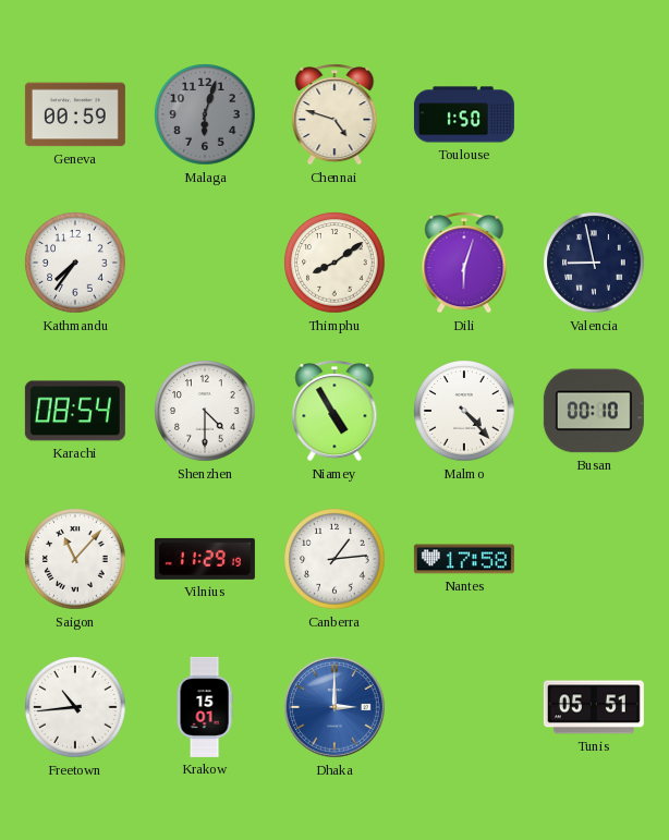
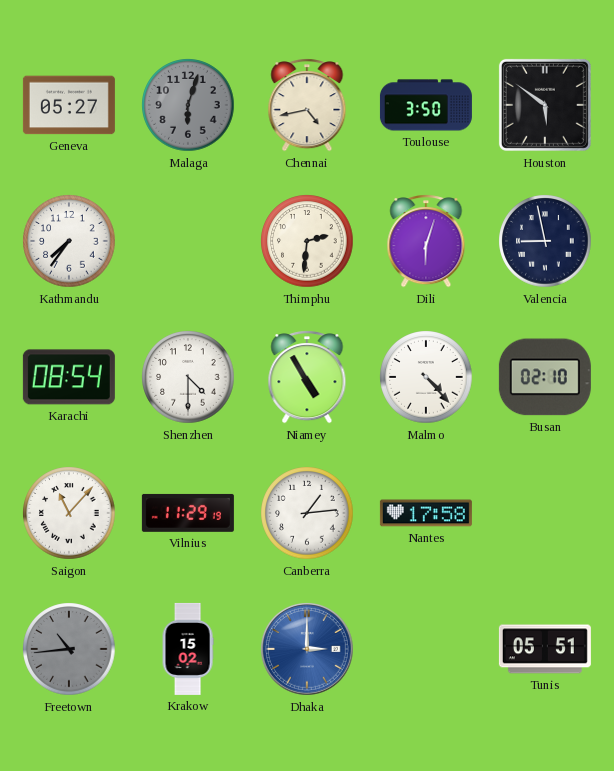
Geneva: 00:59 -> 05:27
Chennai: 4:48 -> 4:43
Toulouse: 1:50 -> 3:50
Houston: none -> 5:51
Thimphu: 8:09 -> 2:31
Busan: 00:10 -> 02:10
Freetown dial: white -> grey
Krakow: 15:01 -> 15:02
